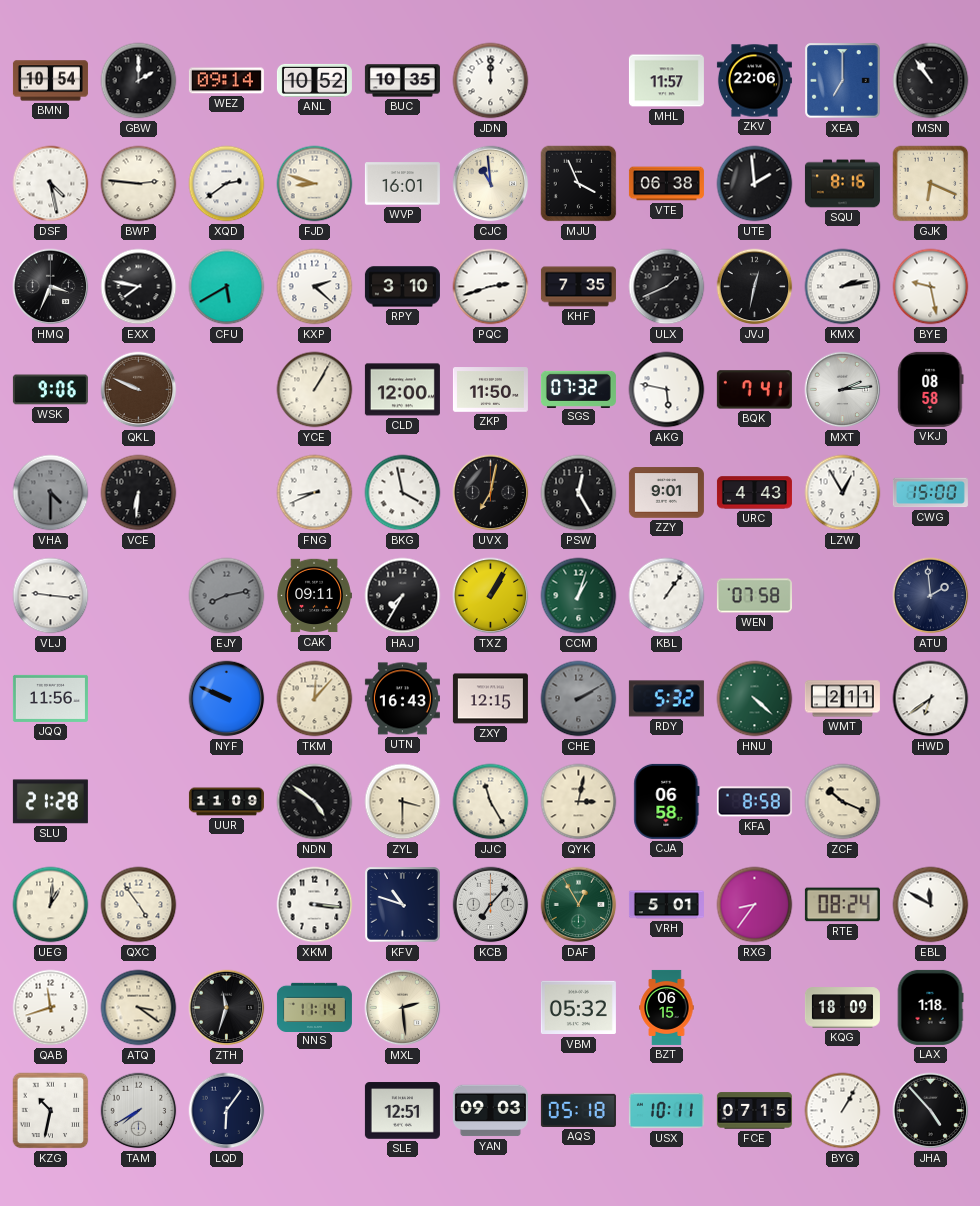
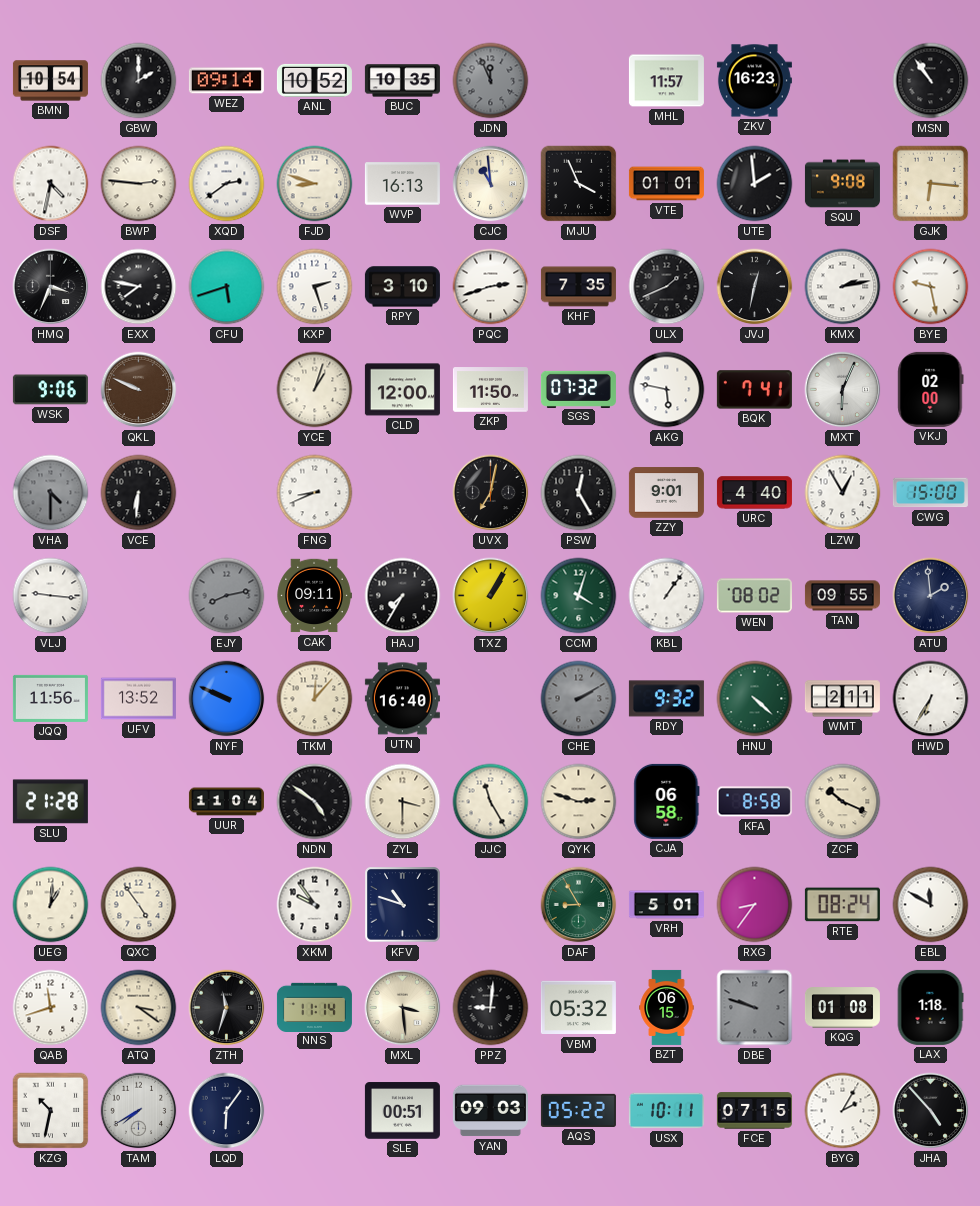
JDN: 12:00 -> 11:56
JDN dial: white -> grey
ZKV: 22:06 -> 16:23
XEA: 7:00 -> none
DSF: 4:28 -> 4:32
WVP: 16:01 -> 16:13
VTE: 06:38 -> 01:01
SQU: 8:16 -> 9:08
GJK: 6:19 -> 6:16
CFU: 5:40 -> 5:42
KXP: 2:22 -> 2:27
YCE: 1:05 -> 1:03
MXT: 2:14 -> 6:04
VKJ: 08:58 -> 02:00
BKG: 3:58 -> none
URC: 4:43 -> 4:40
CCM: 1:03 -> 4:03
WEN: 07:58 -> 08:02
TAN: none -> 09:55
UFV: none -> 13:52
UTN: 16:43 -> 16:40
ZXY: 12:15 -> none
RDY: 5:32 -> 9:32
HWD: 6:39 -> 6:35
UUR: 11:09 -> 11:04
QYK: 3:02 -> 2:48
XKM: 3:16 -> 9:54
KCB: 7:07 -> none
DAF: 12:55 -> 8:55
MXL: 2:29 -> 3:29
PPZ: none -> 9:01
DBE: none -> 9:48
KQG: 18:09 -> 01:08
SLE: 12:51 -> 00:51
AQS: 05:18 -> 05:22
BYG: 1:05 -> 2:05
